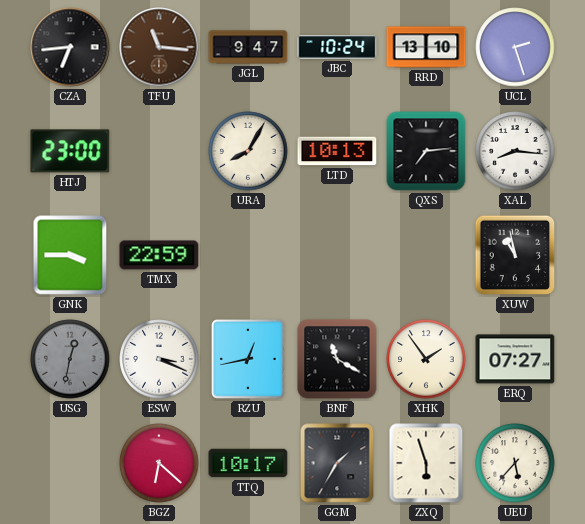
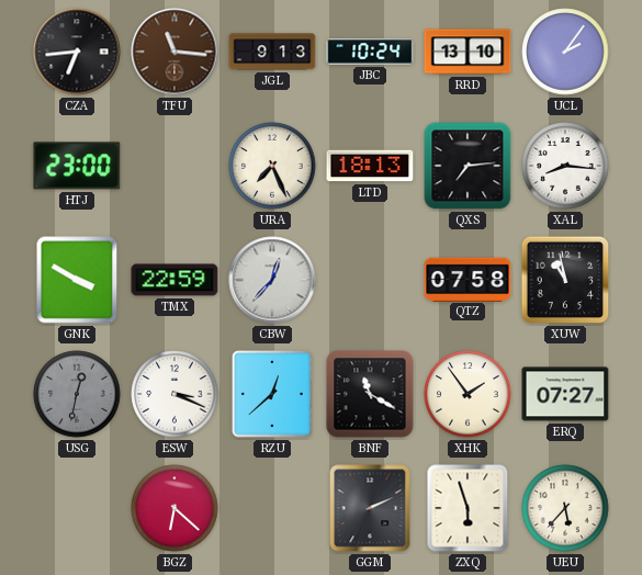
JGL: 9:47 -> 9:13
UCL: 2:27 -> 2:06
URA: 8:05 -> 7:26
LTD: 10:13 -> 18:13
GNK: 3:45 -> 3:50
CBW: none -> 12:37
QTZ: none -> 07:58
RZU: 12:43 -> 12:38
TTQ: 10:17 -> none
GGM: 1:35 -> 2:11
